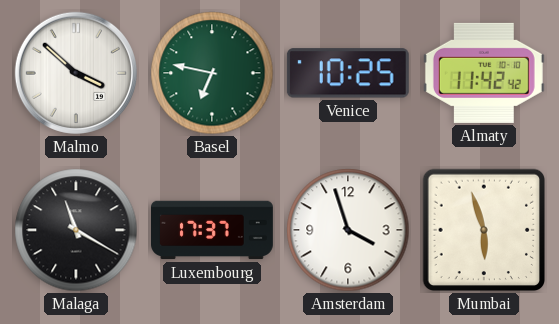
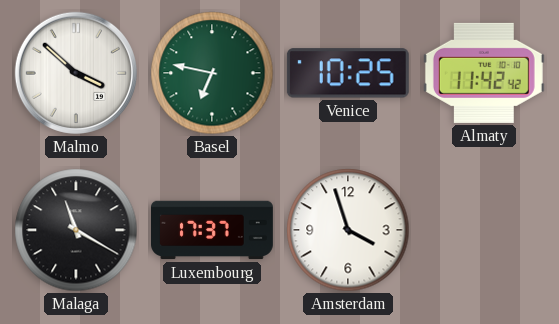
Mumbai: 5:57 -> none
